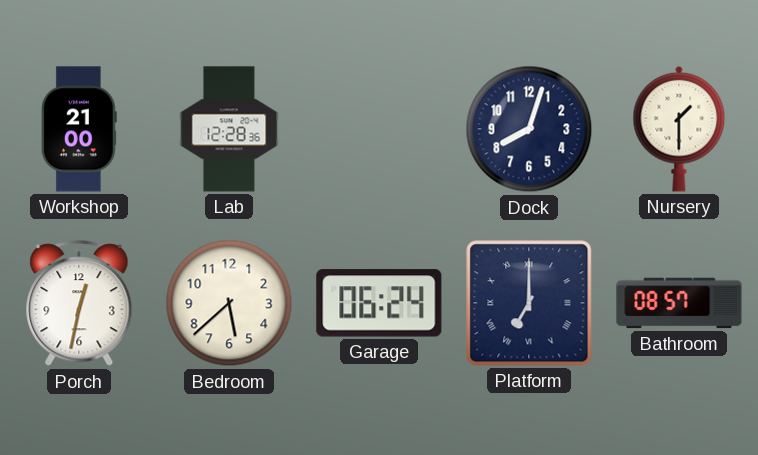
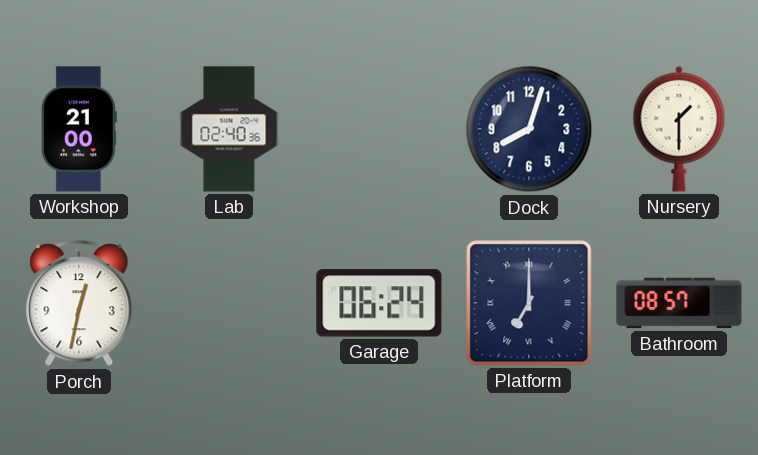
Lab: 12:28 -> 02:40
Bedroom: 5:38 -> none
